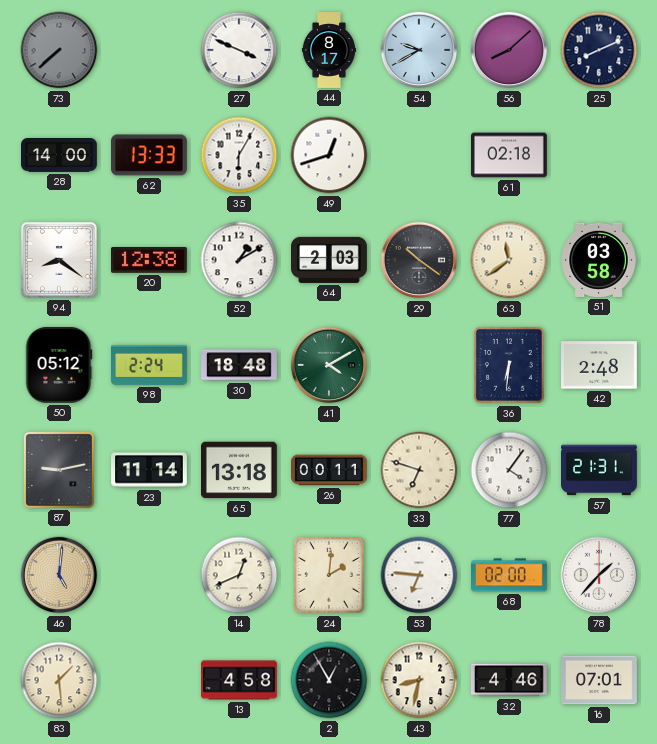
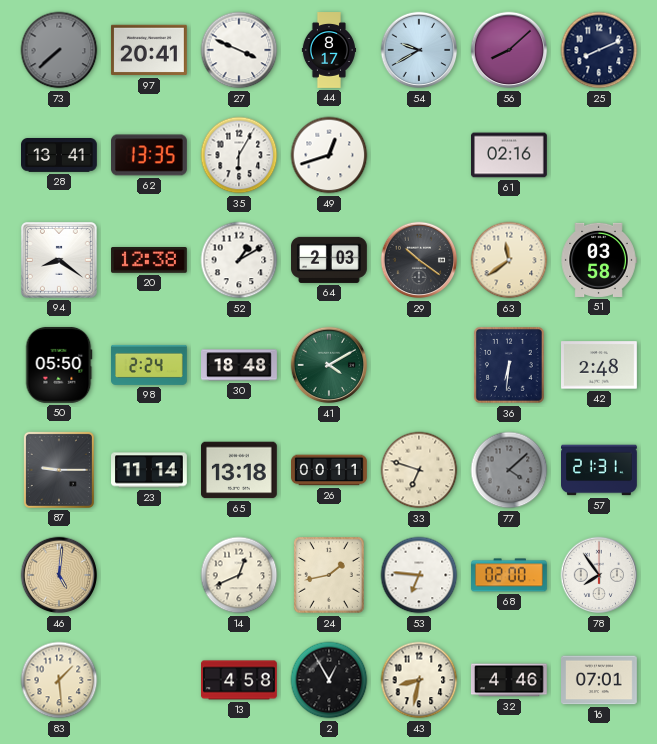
97: none -> 20:41
28: 14:00 -> 13:41
62: 13:33 -> 13:35
61: 02:18 -> 02:16
50: 05:12 -> 05:50
87: 9:13 -> 9:15
77: 4:06 -> 4:08
77 dial: white -> grey
24: 2:01 -> 1:43
78: 1:37 -> 7:54
